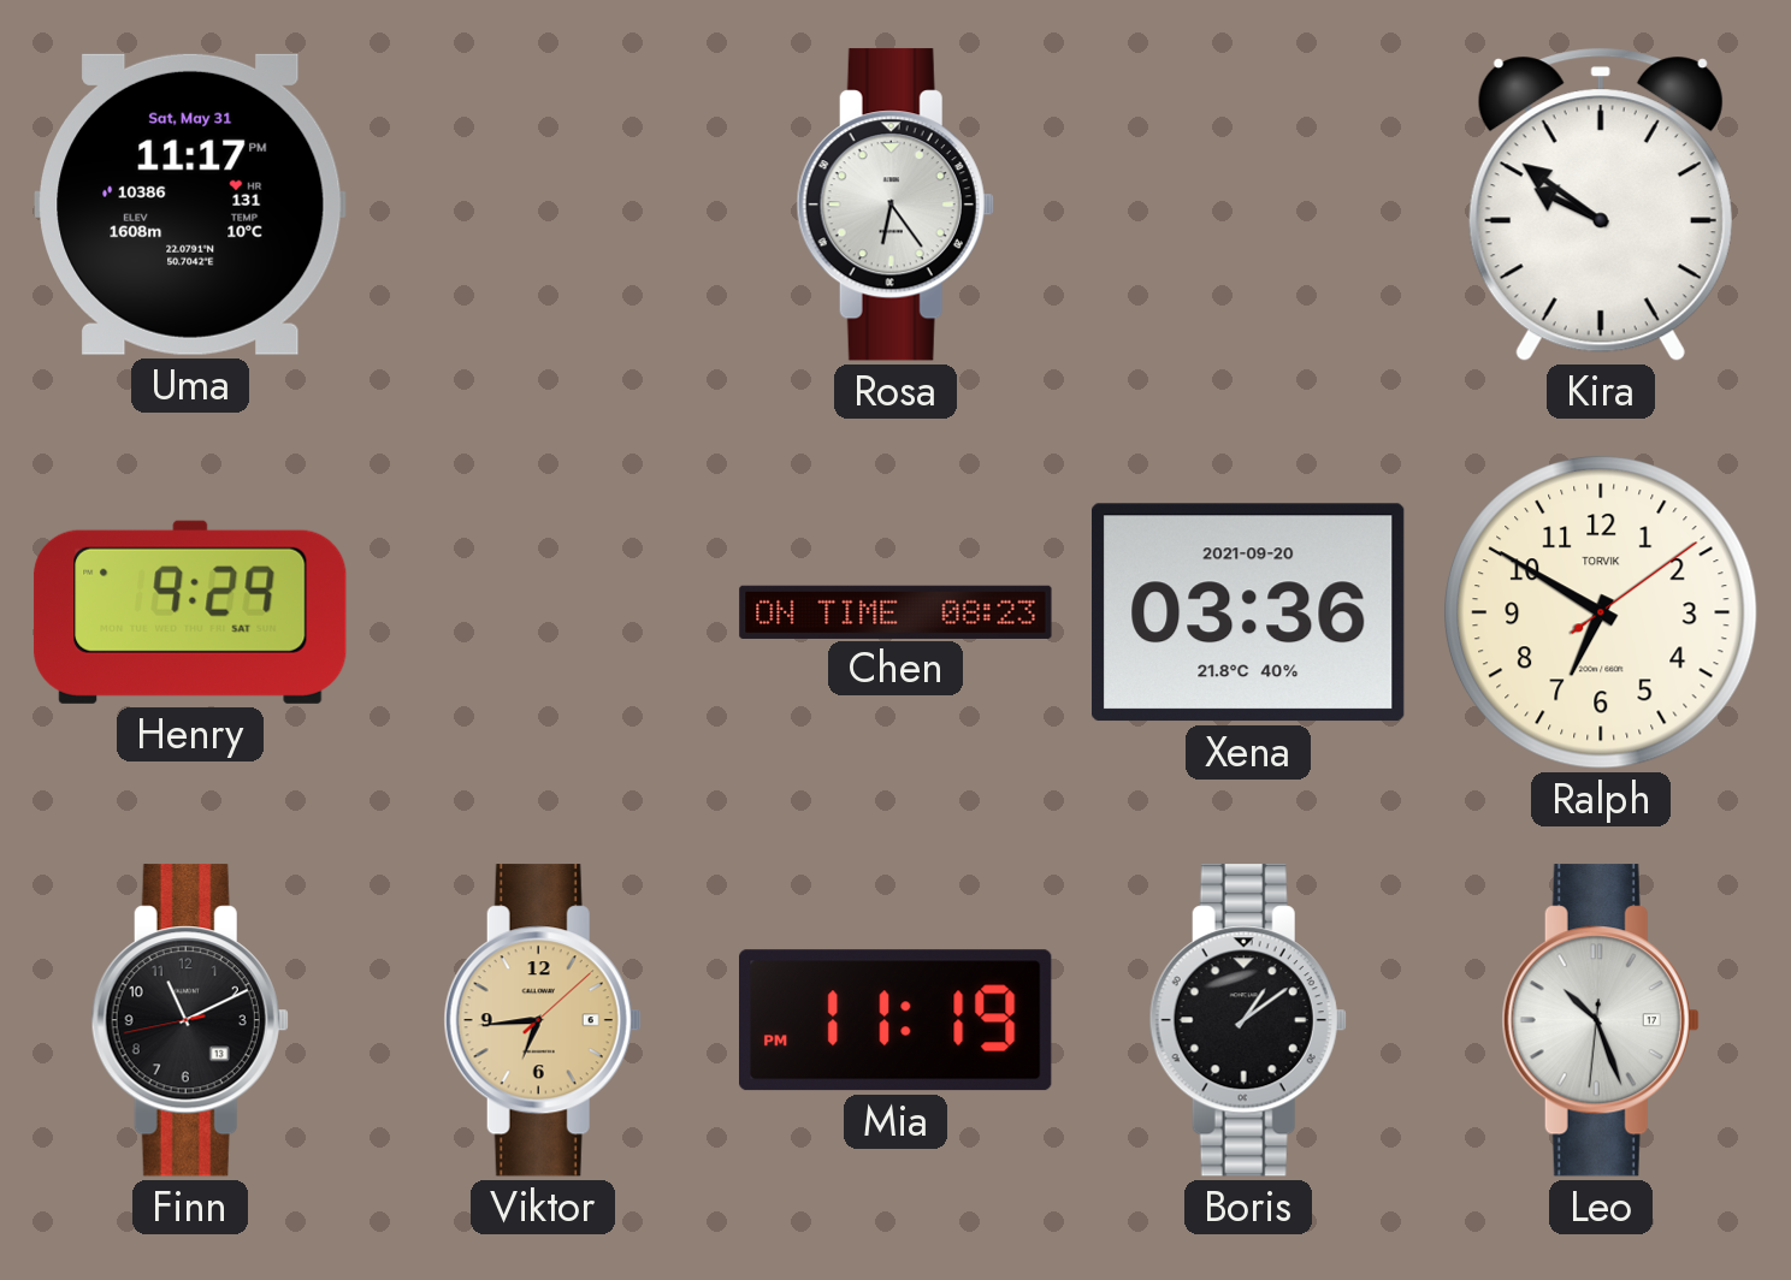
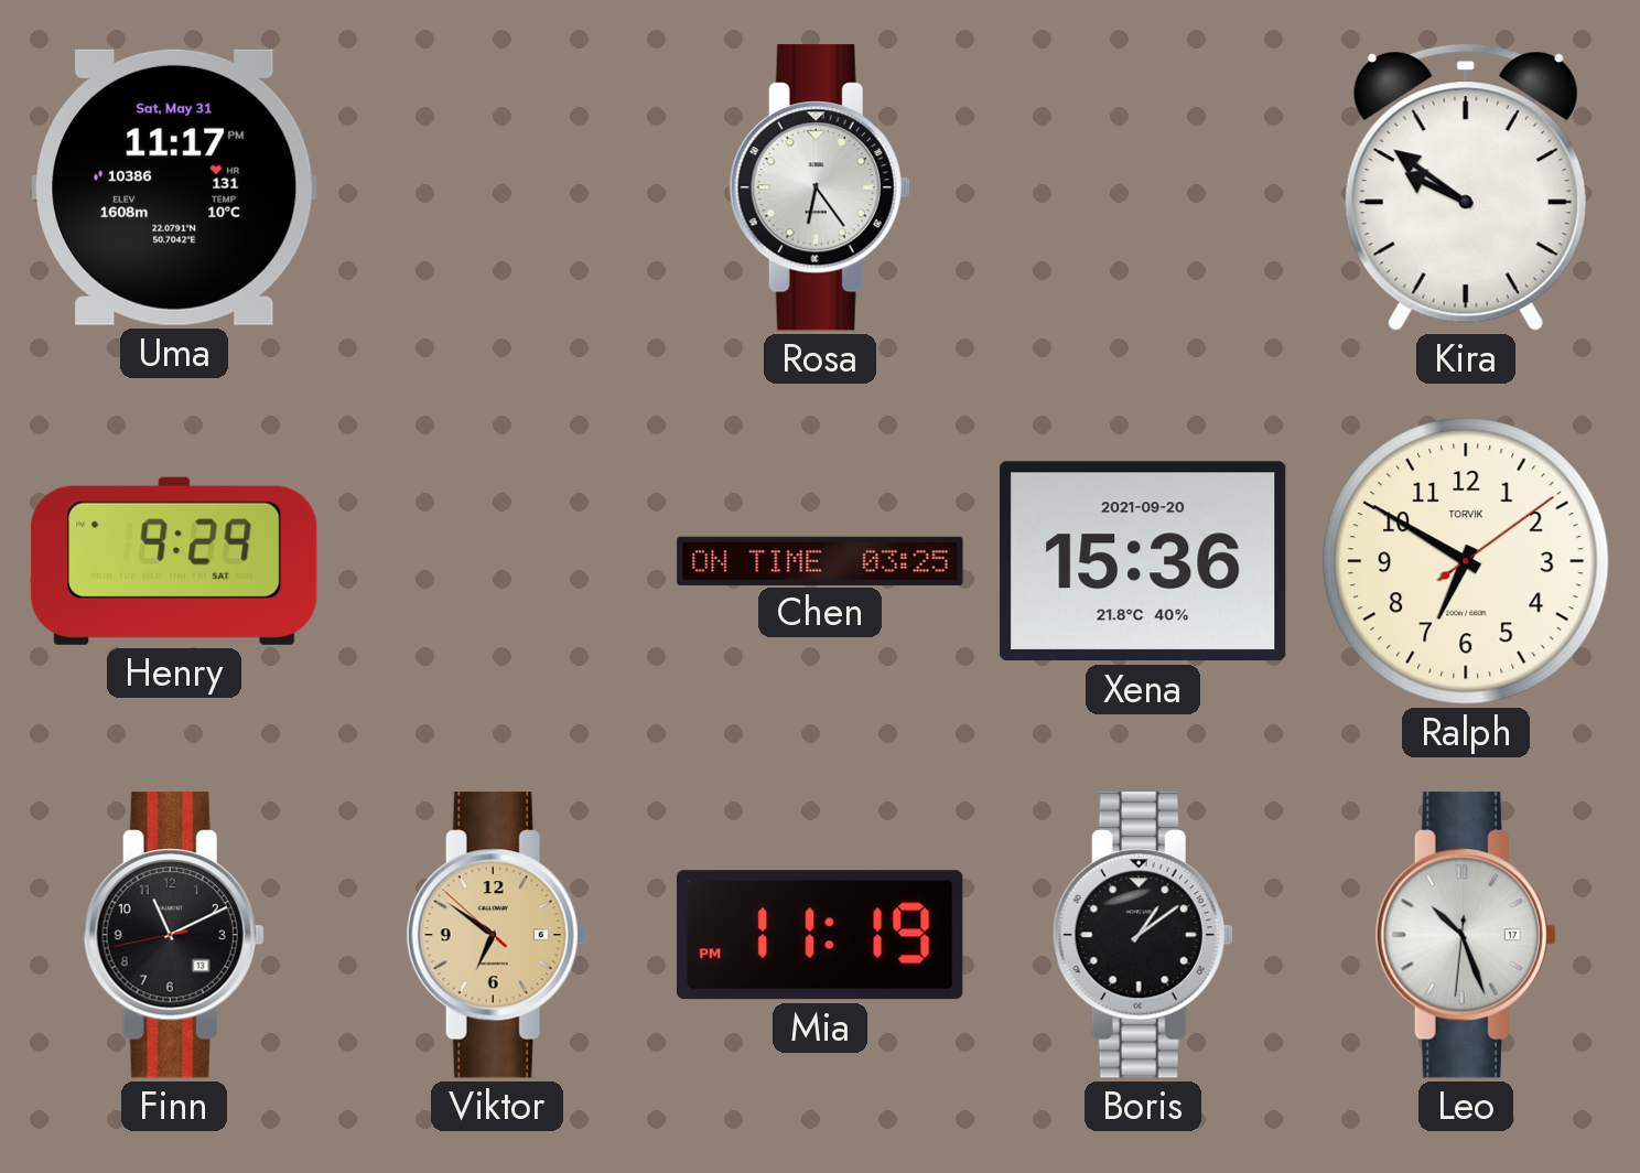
Chen: 08:23 -> 03:25
Xena: 03:36 -> 15:36
Viktor: 6:44 -> 6:50
